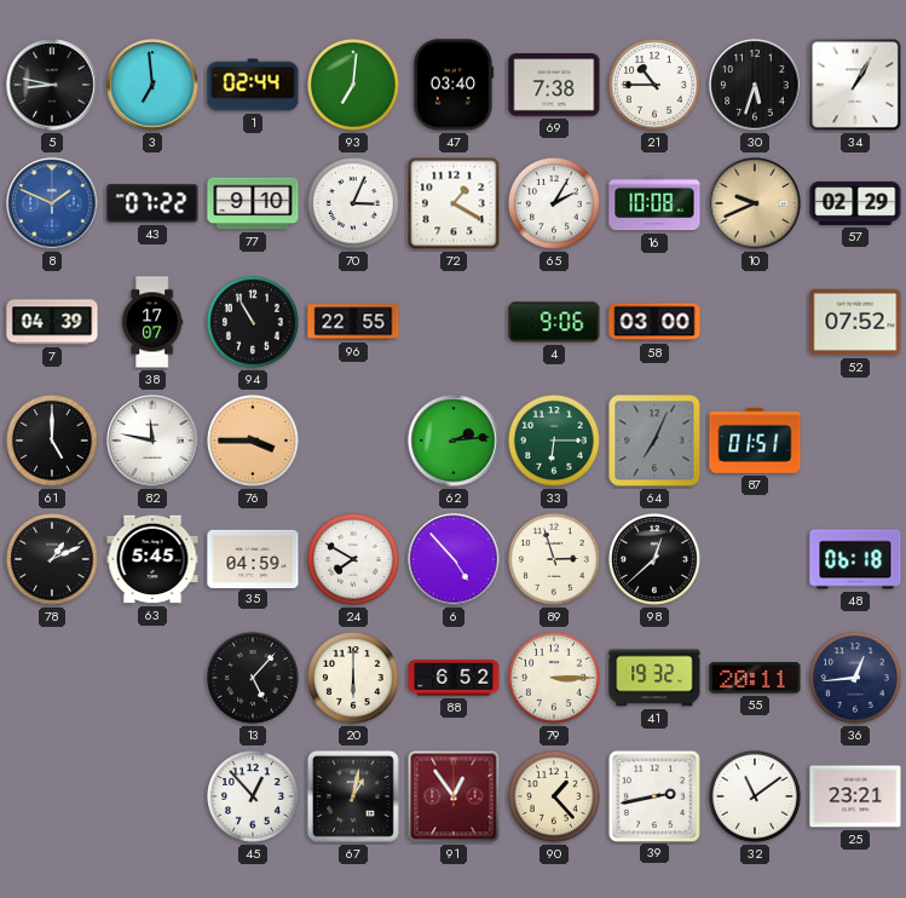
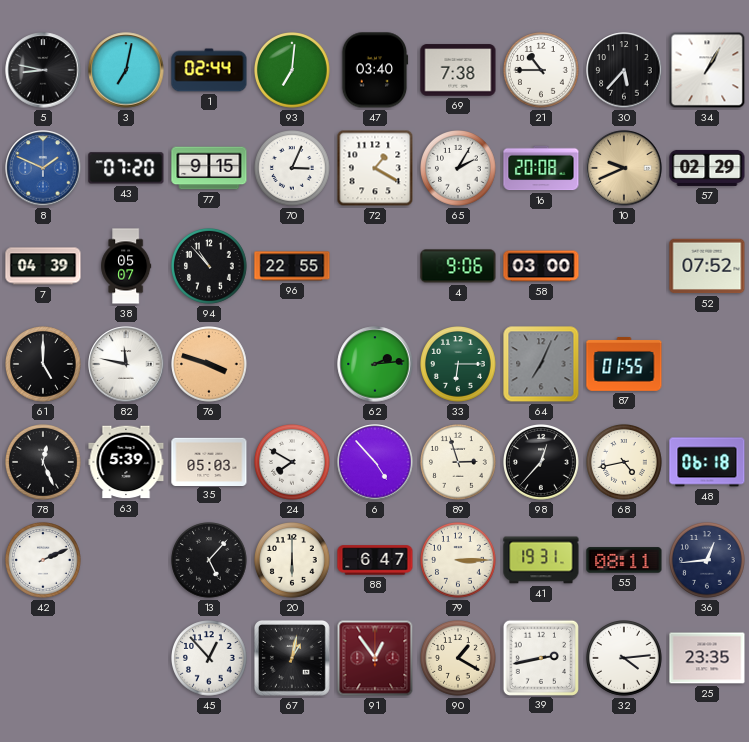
3: 6:59 -> 7:02
30: 5:33 -> 5:37
43: 07:22 -> 07:20
77: 9:10 -> 9:15
16: 10:08 -> 20:08
38: 17:07 -> 05:07
94: 10:55 -> 10:53
76: 3:45 -> 3:48
87: 01:51 -> 01:55
78: 1:11 -> 12:26
63: 5:45 -> 5:39
35: 04:59 -> 05:03
98: 12:38 -> 12:37
68: none -> 4:43
42: none -> 2:11
88: 6:52 -> 6:47
41: 19:32 -> 19:31
55: 20:11 -> 08:11
90: 1:23 -> 1:20
32: 11:09 -> 4:14
25: 23:21 -> 23:35
